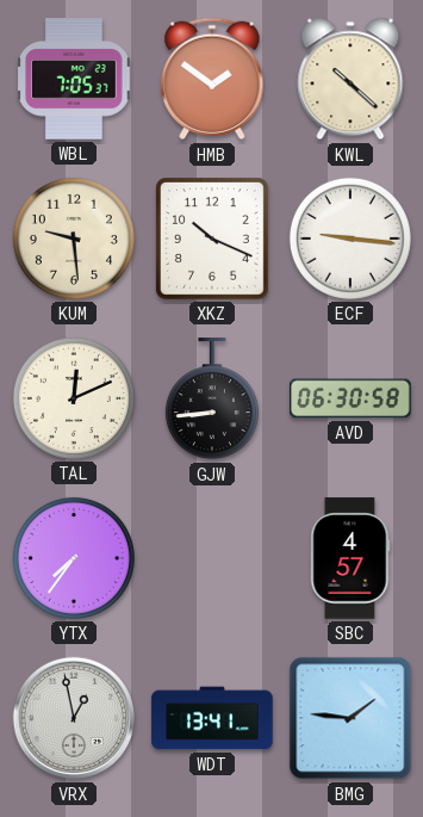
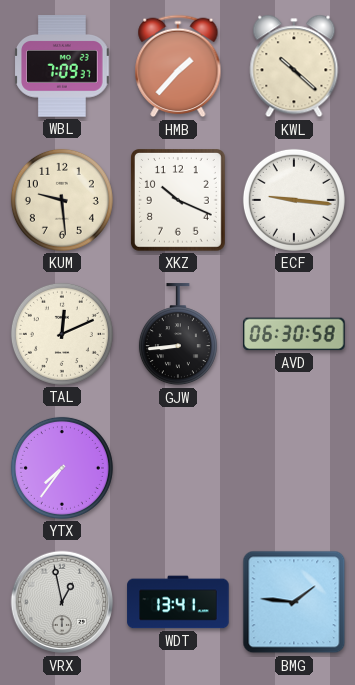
WBL: 7:05 -> 7:09
HMB: 1:51 -> 1:37
SBC: 4:57 -> none
